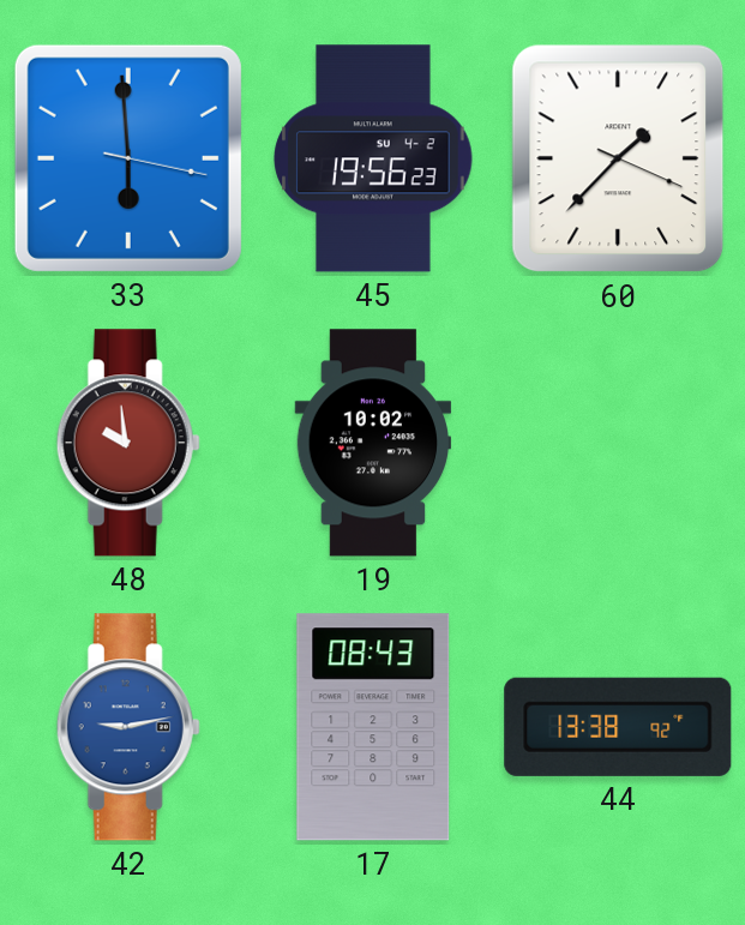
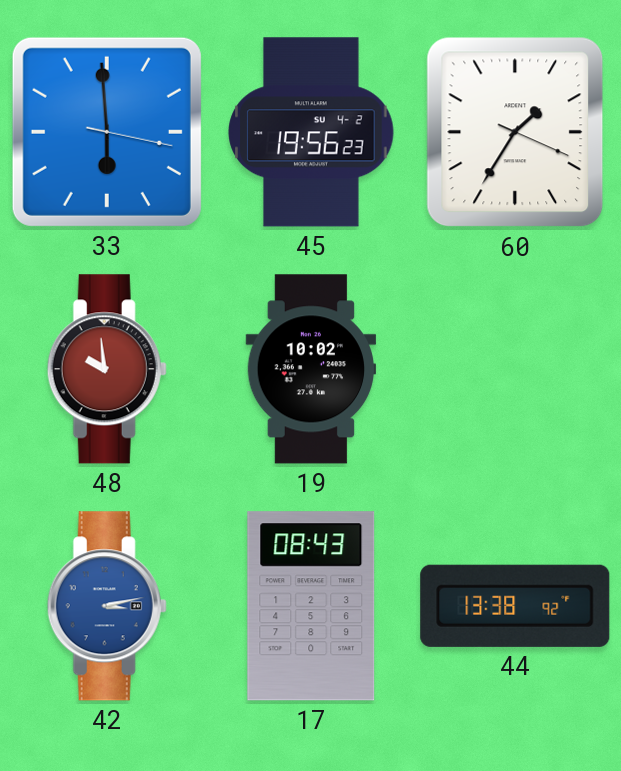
60: 1:37 -> 1:35
42: 9:13 -> 3:13
